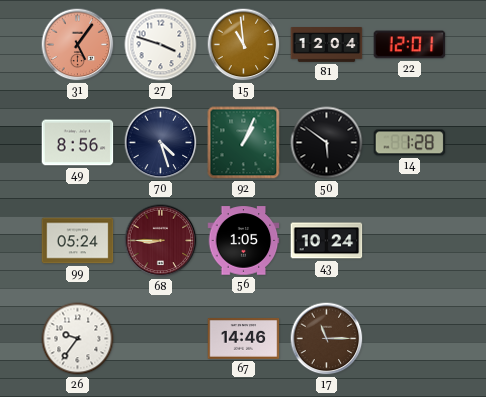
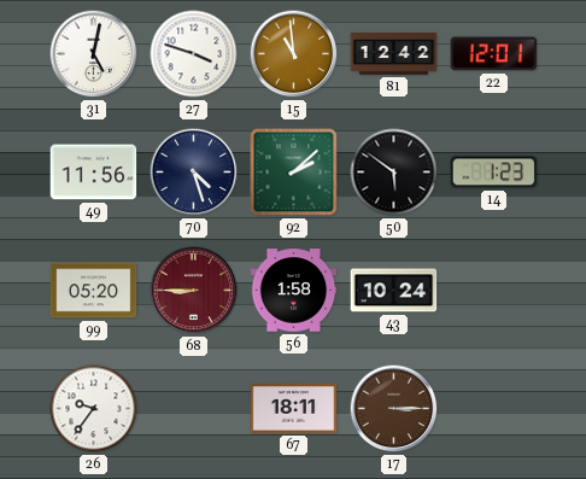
31: 5:06 -> 5:02
31 dial: salmon -> white
81: 12:04 -> 12:42
49: 8:56 -> 11:56
92: 1:04 -> 2:08
14: 1:28 -> 1:23
99: 05:24 -> 05:20
56: 1:05 -> 1:58
67: 14:46 -> 18:11
17: 11:15 -> 3:15
